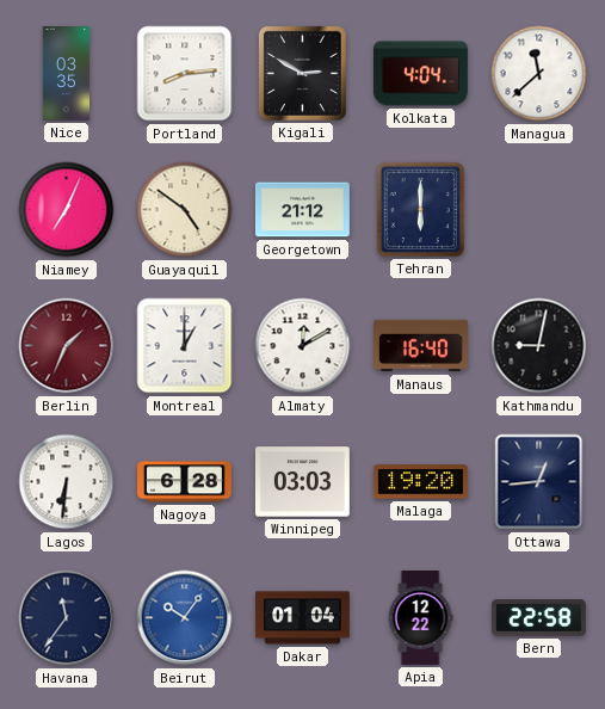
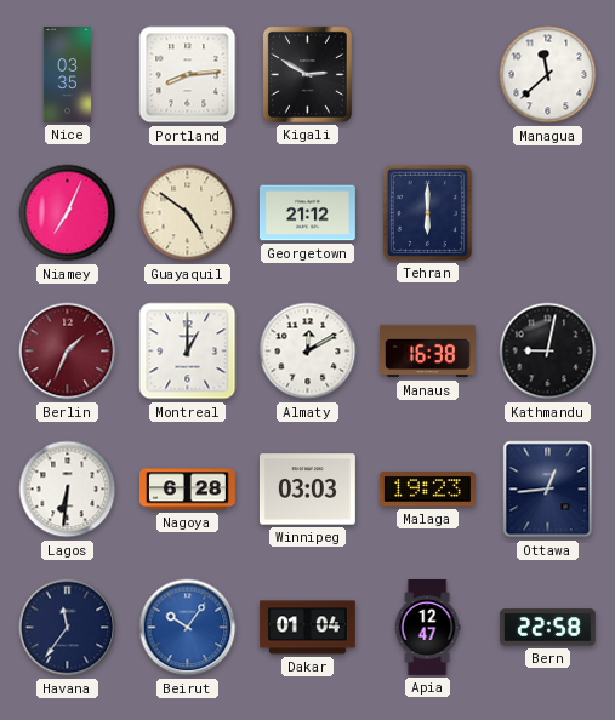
Kolkata: 4:04 -> none
Manaus: 16:40 -> 16:38
Malaga: 19:20 -> 19:23
Apia: 12:22 -> 12:47
